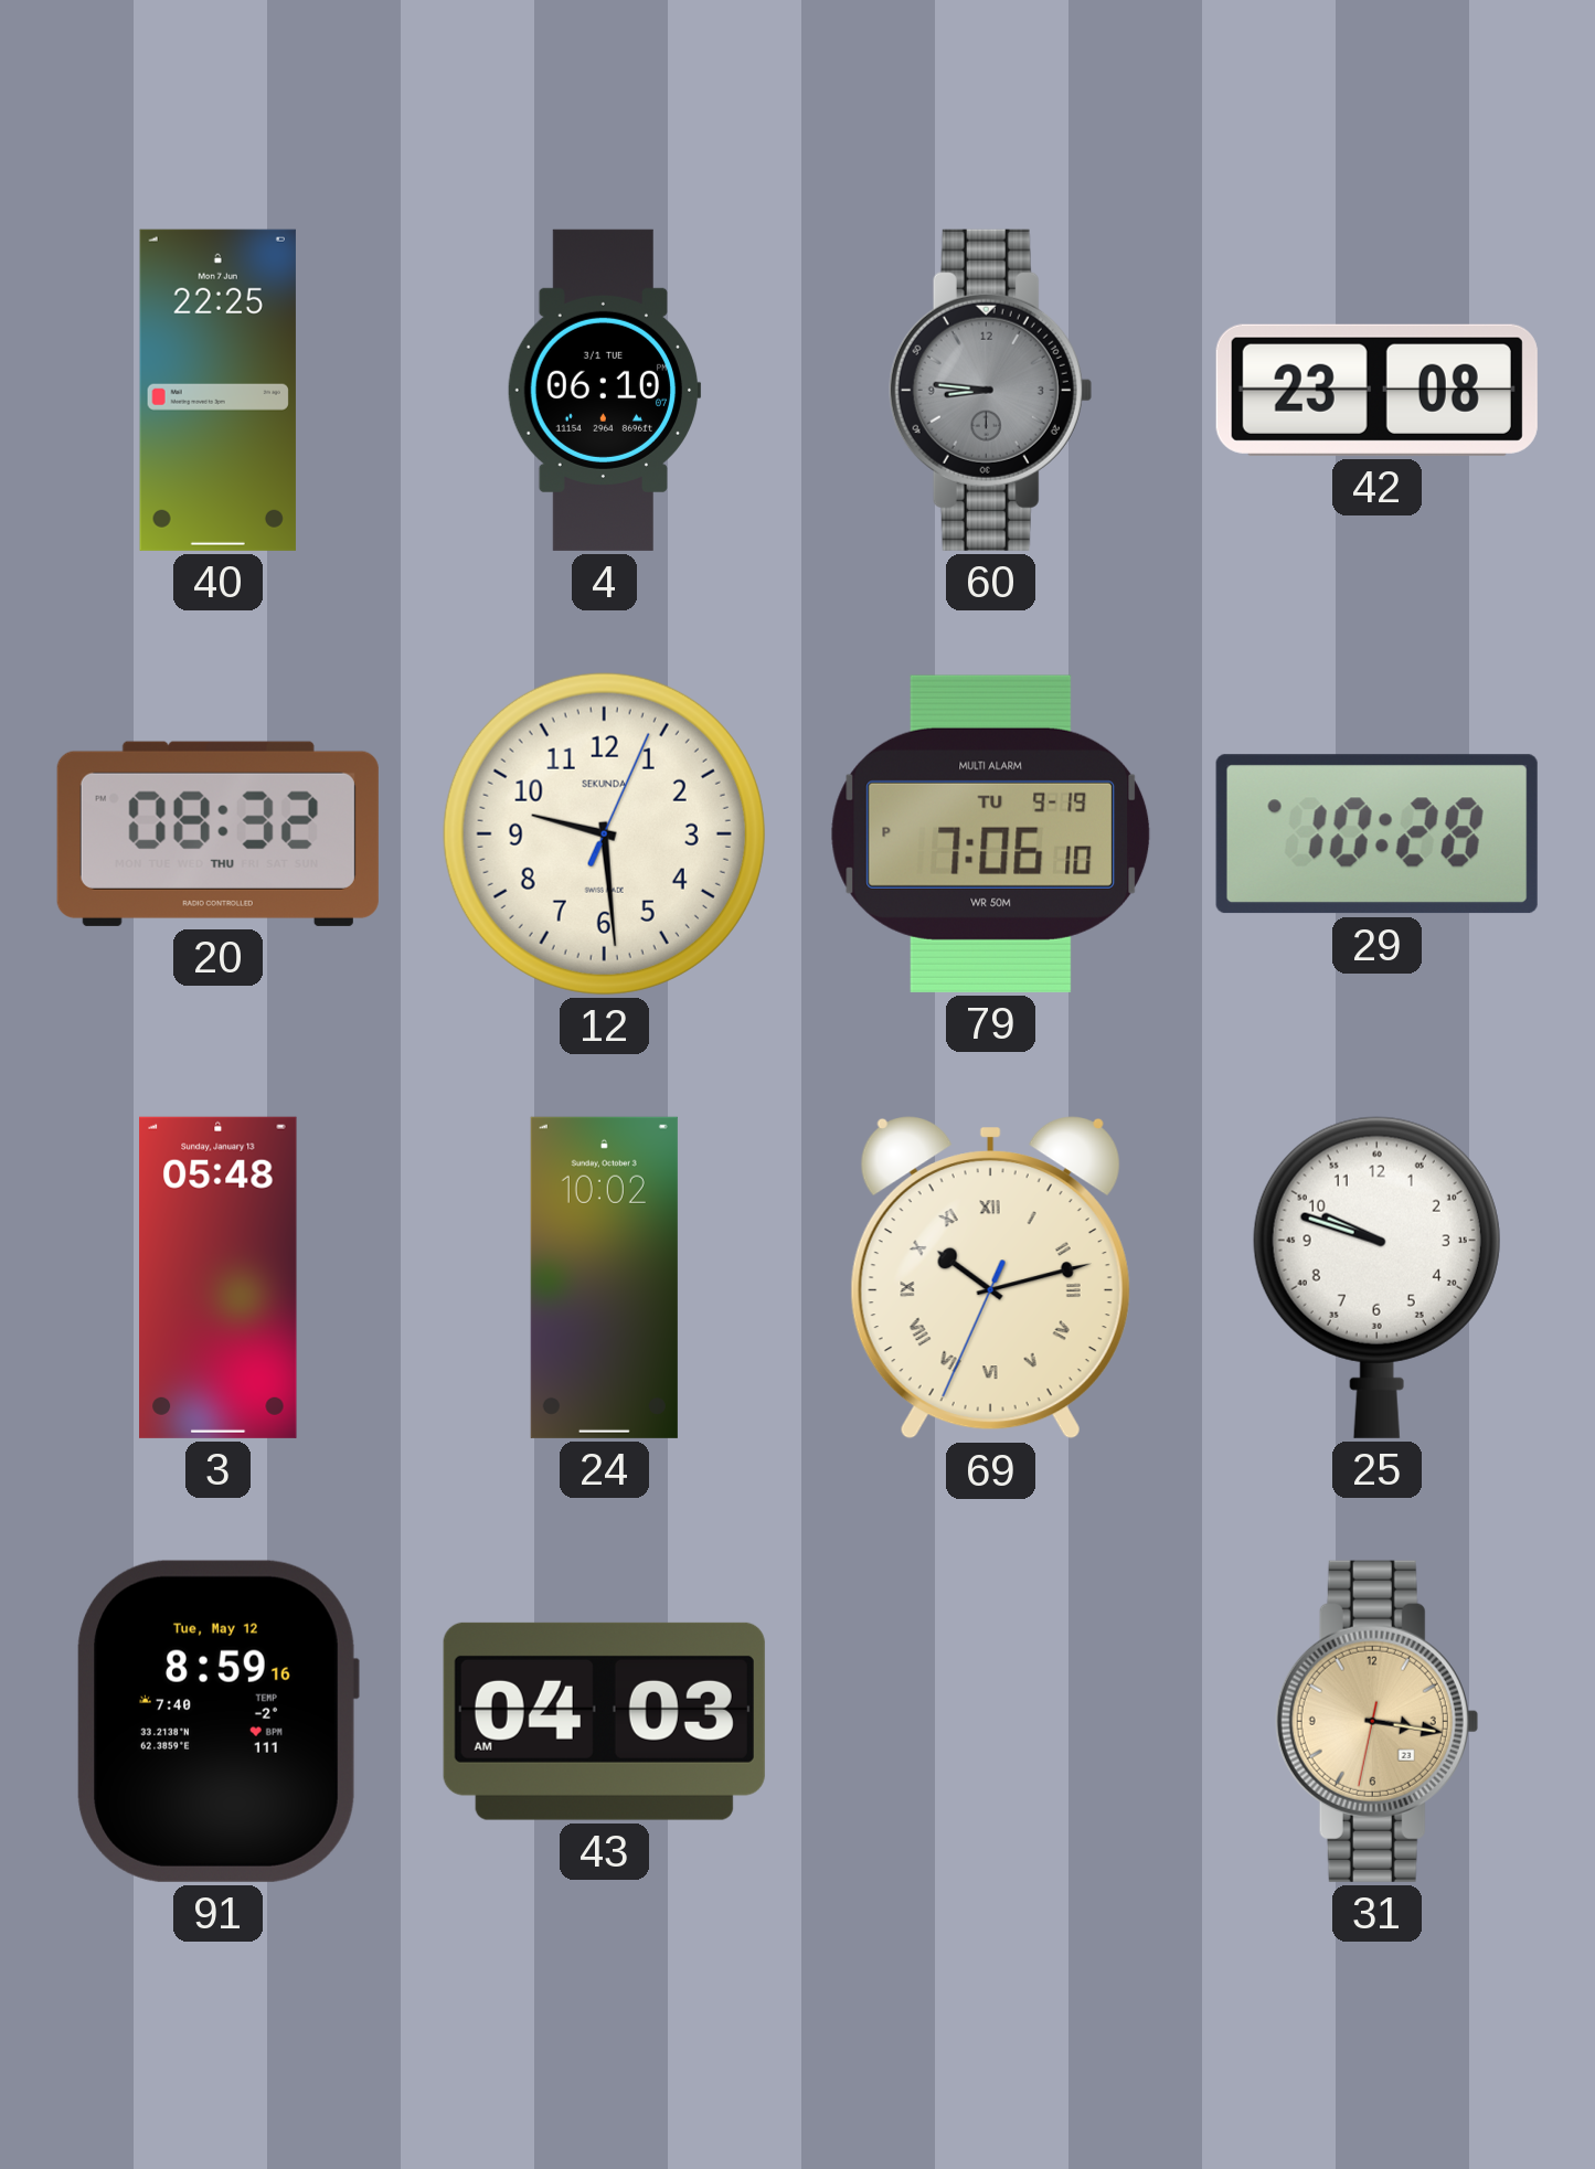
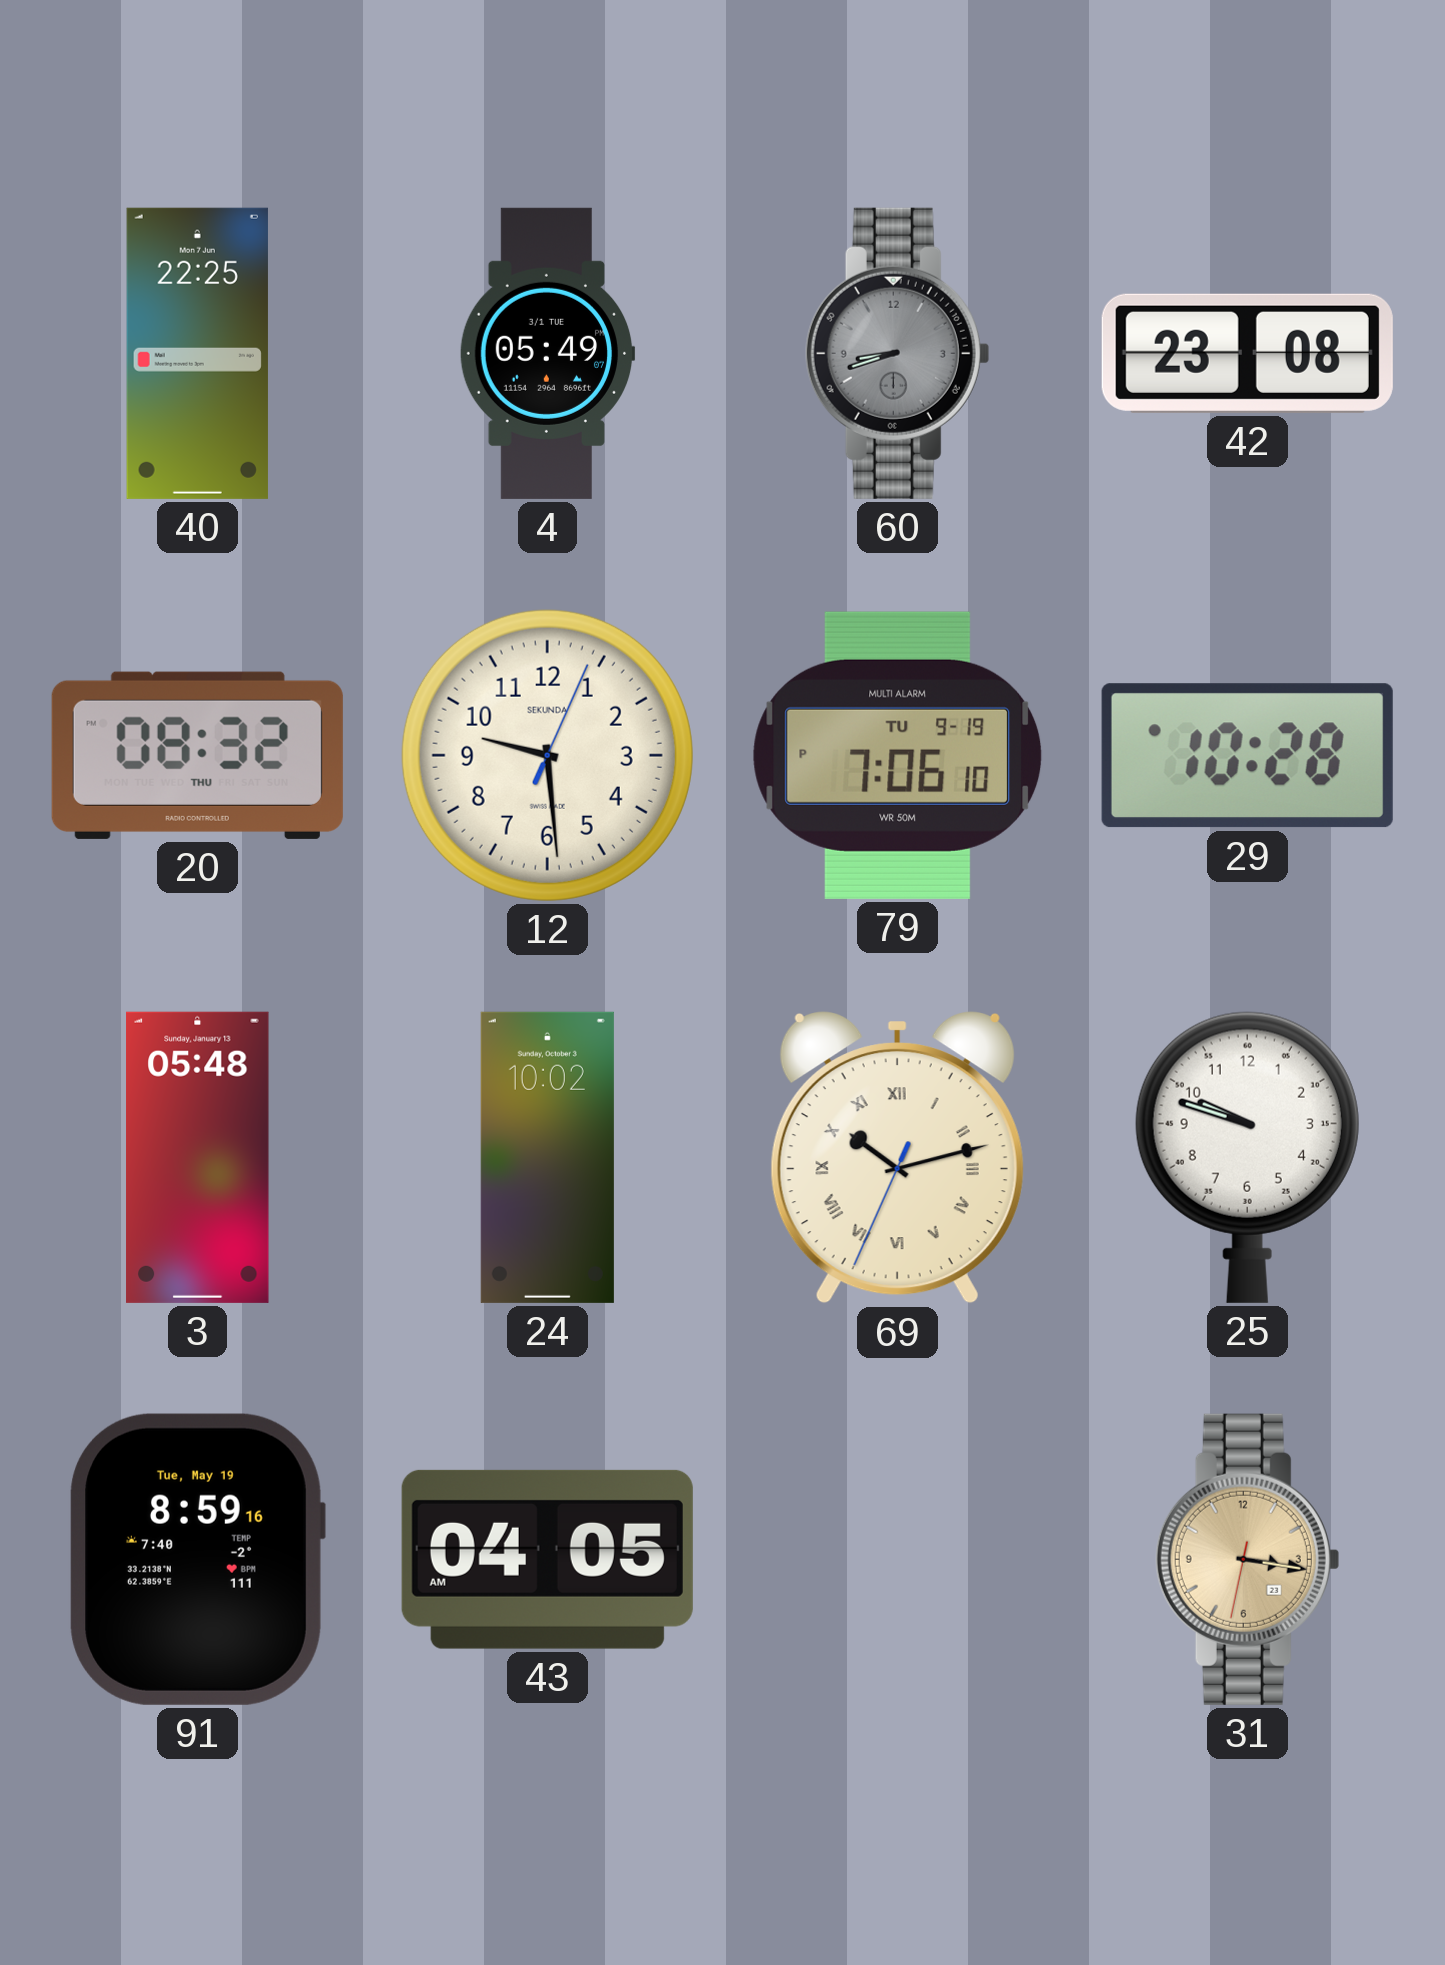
4: 06:10 -> 05:49
60: 8:46 -> 8:42
91 date: Tue, May 12 -> Tue, May 19
43: 04:03 -> 04:05
